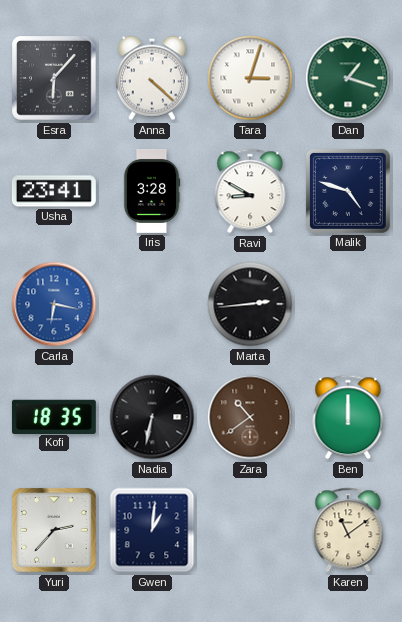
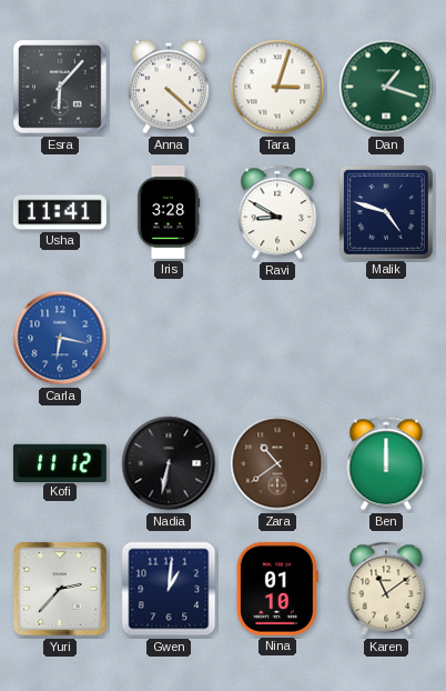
Usha: 23:41 -> 11:41
Marta: 2:44 -> none
Kofi: 18:35 -> 11:12
Nina: none -> 01:10
